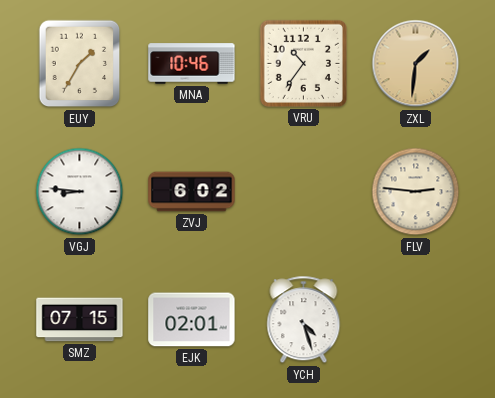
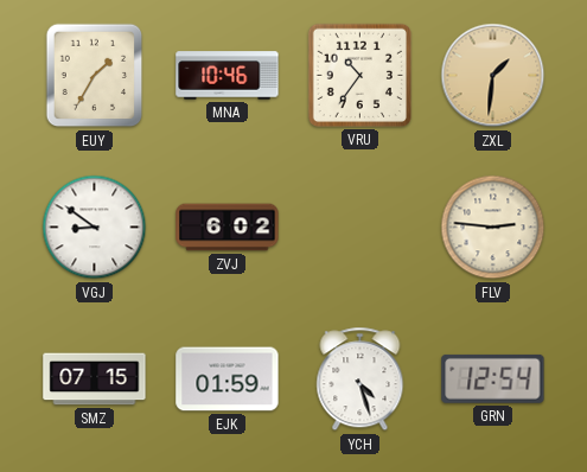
VGJ: 8:46 -> 8:51
EJK: 02:01 -> 01:59
GRN: none -> 12:54
